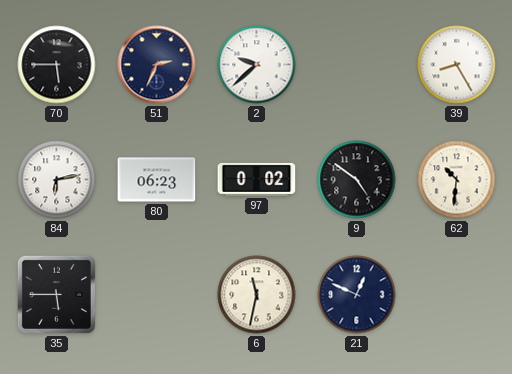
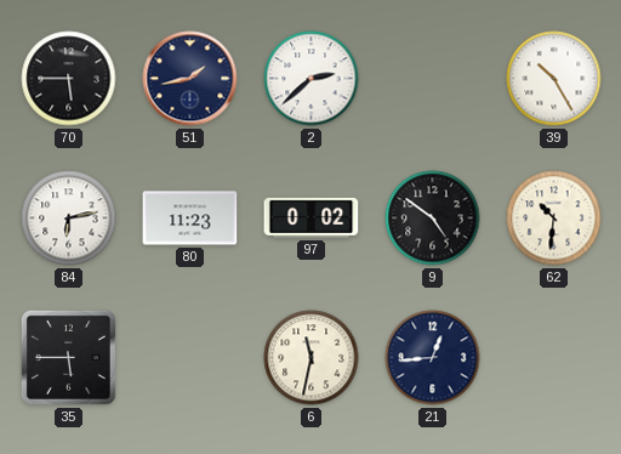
51: 2:34 -> 1:43
2: 9:38 -> 2:38
39: 8:25 -> 10:25
80: 06:23 -> 11:23
21: 12:49 -> 12:44
